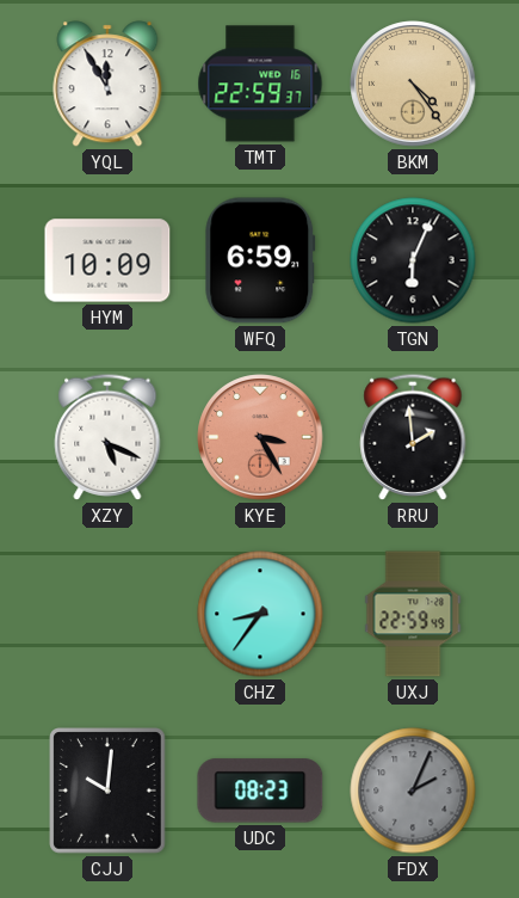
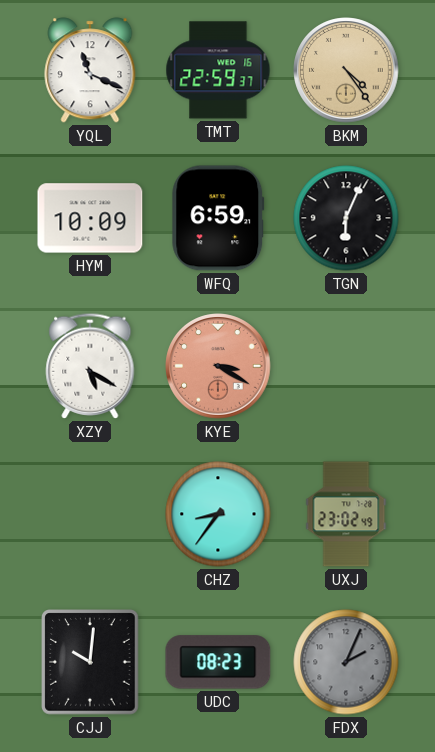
YQL: 11:55 -> 11:19
XZY: 5:19 -> 5:20
KYE: 3:25 -> 3:20
RRU: 1:59 -> none
UXJ: 22:59 -> 23:02
